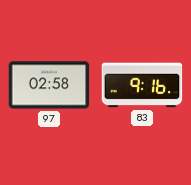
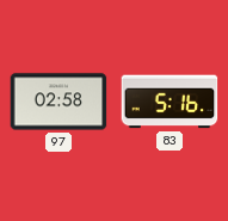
83: 9:16 -> 5:16
